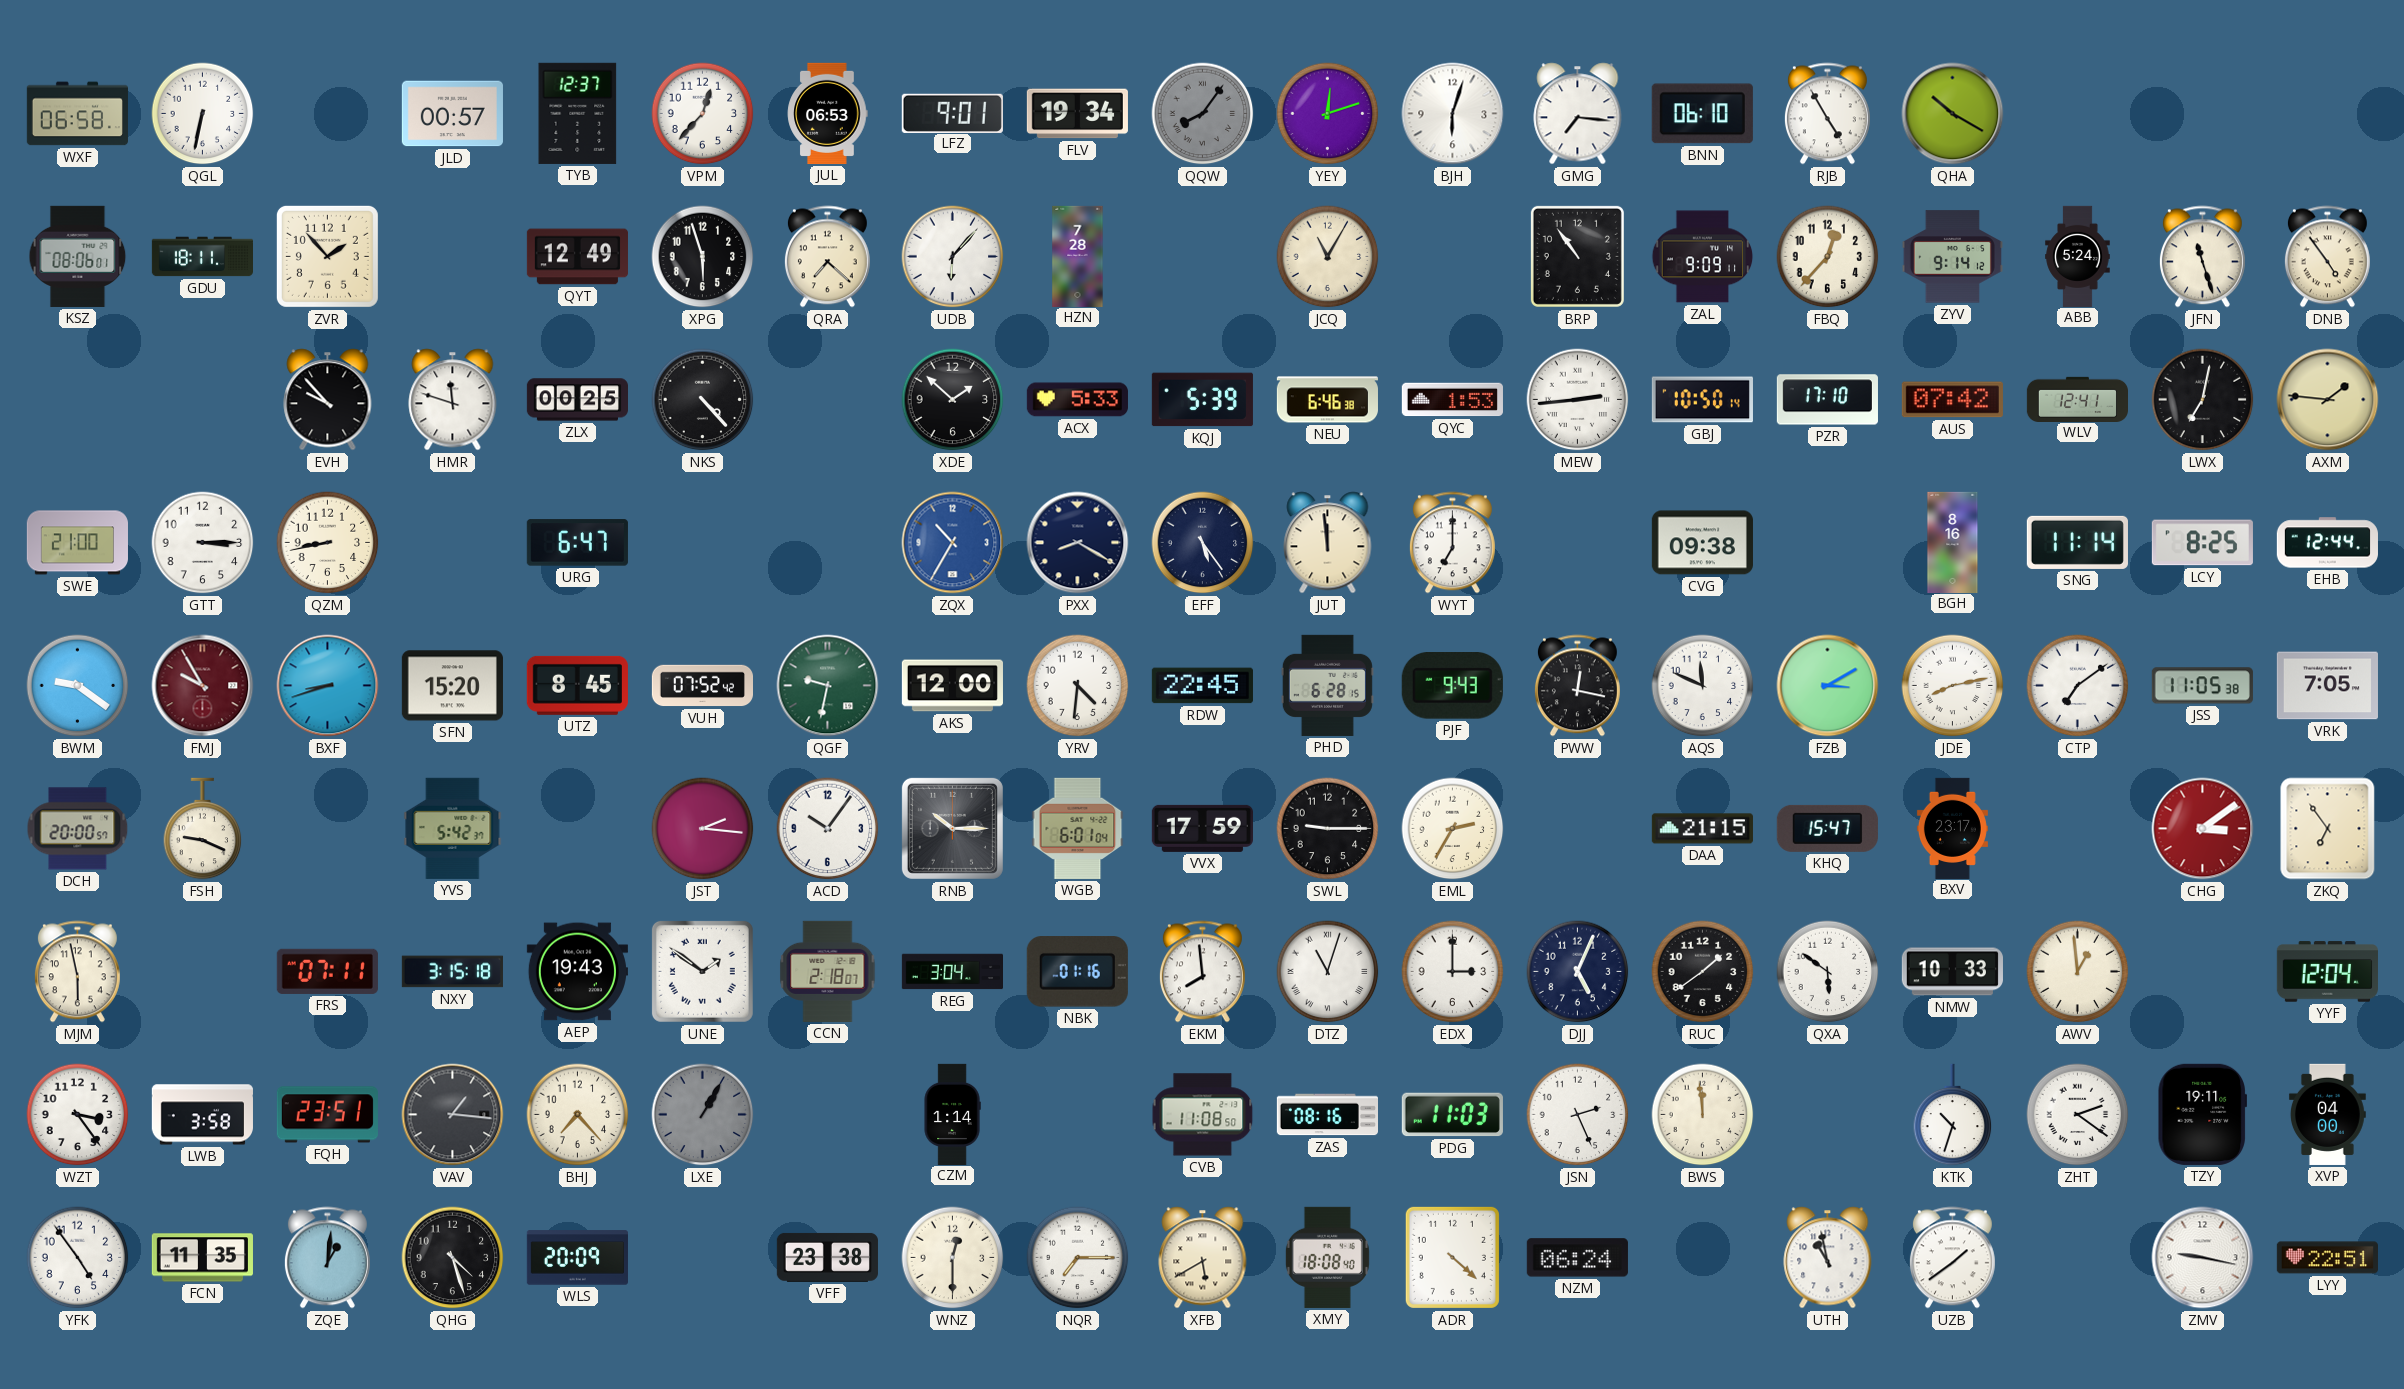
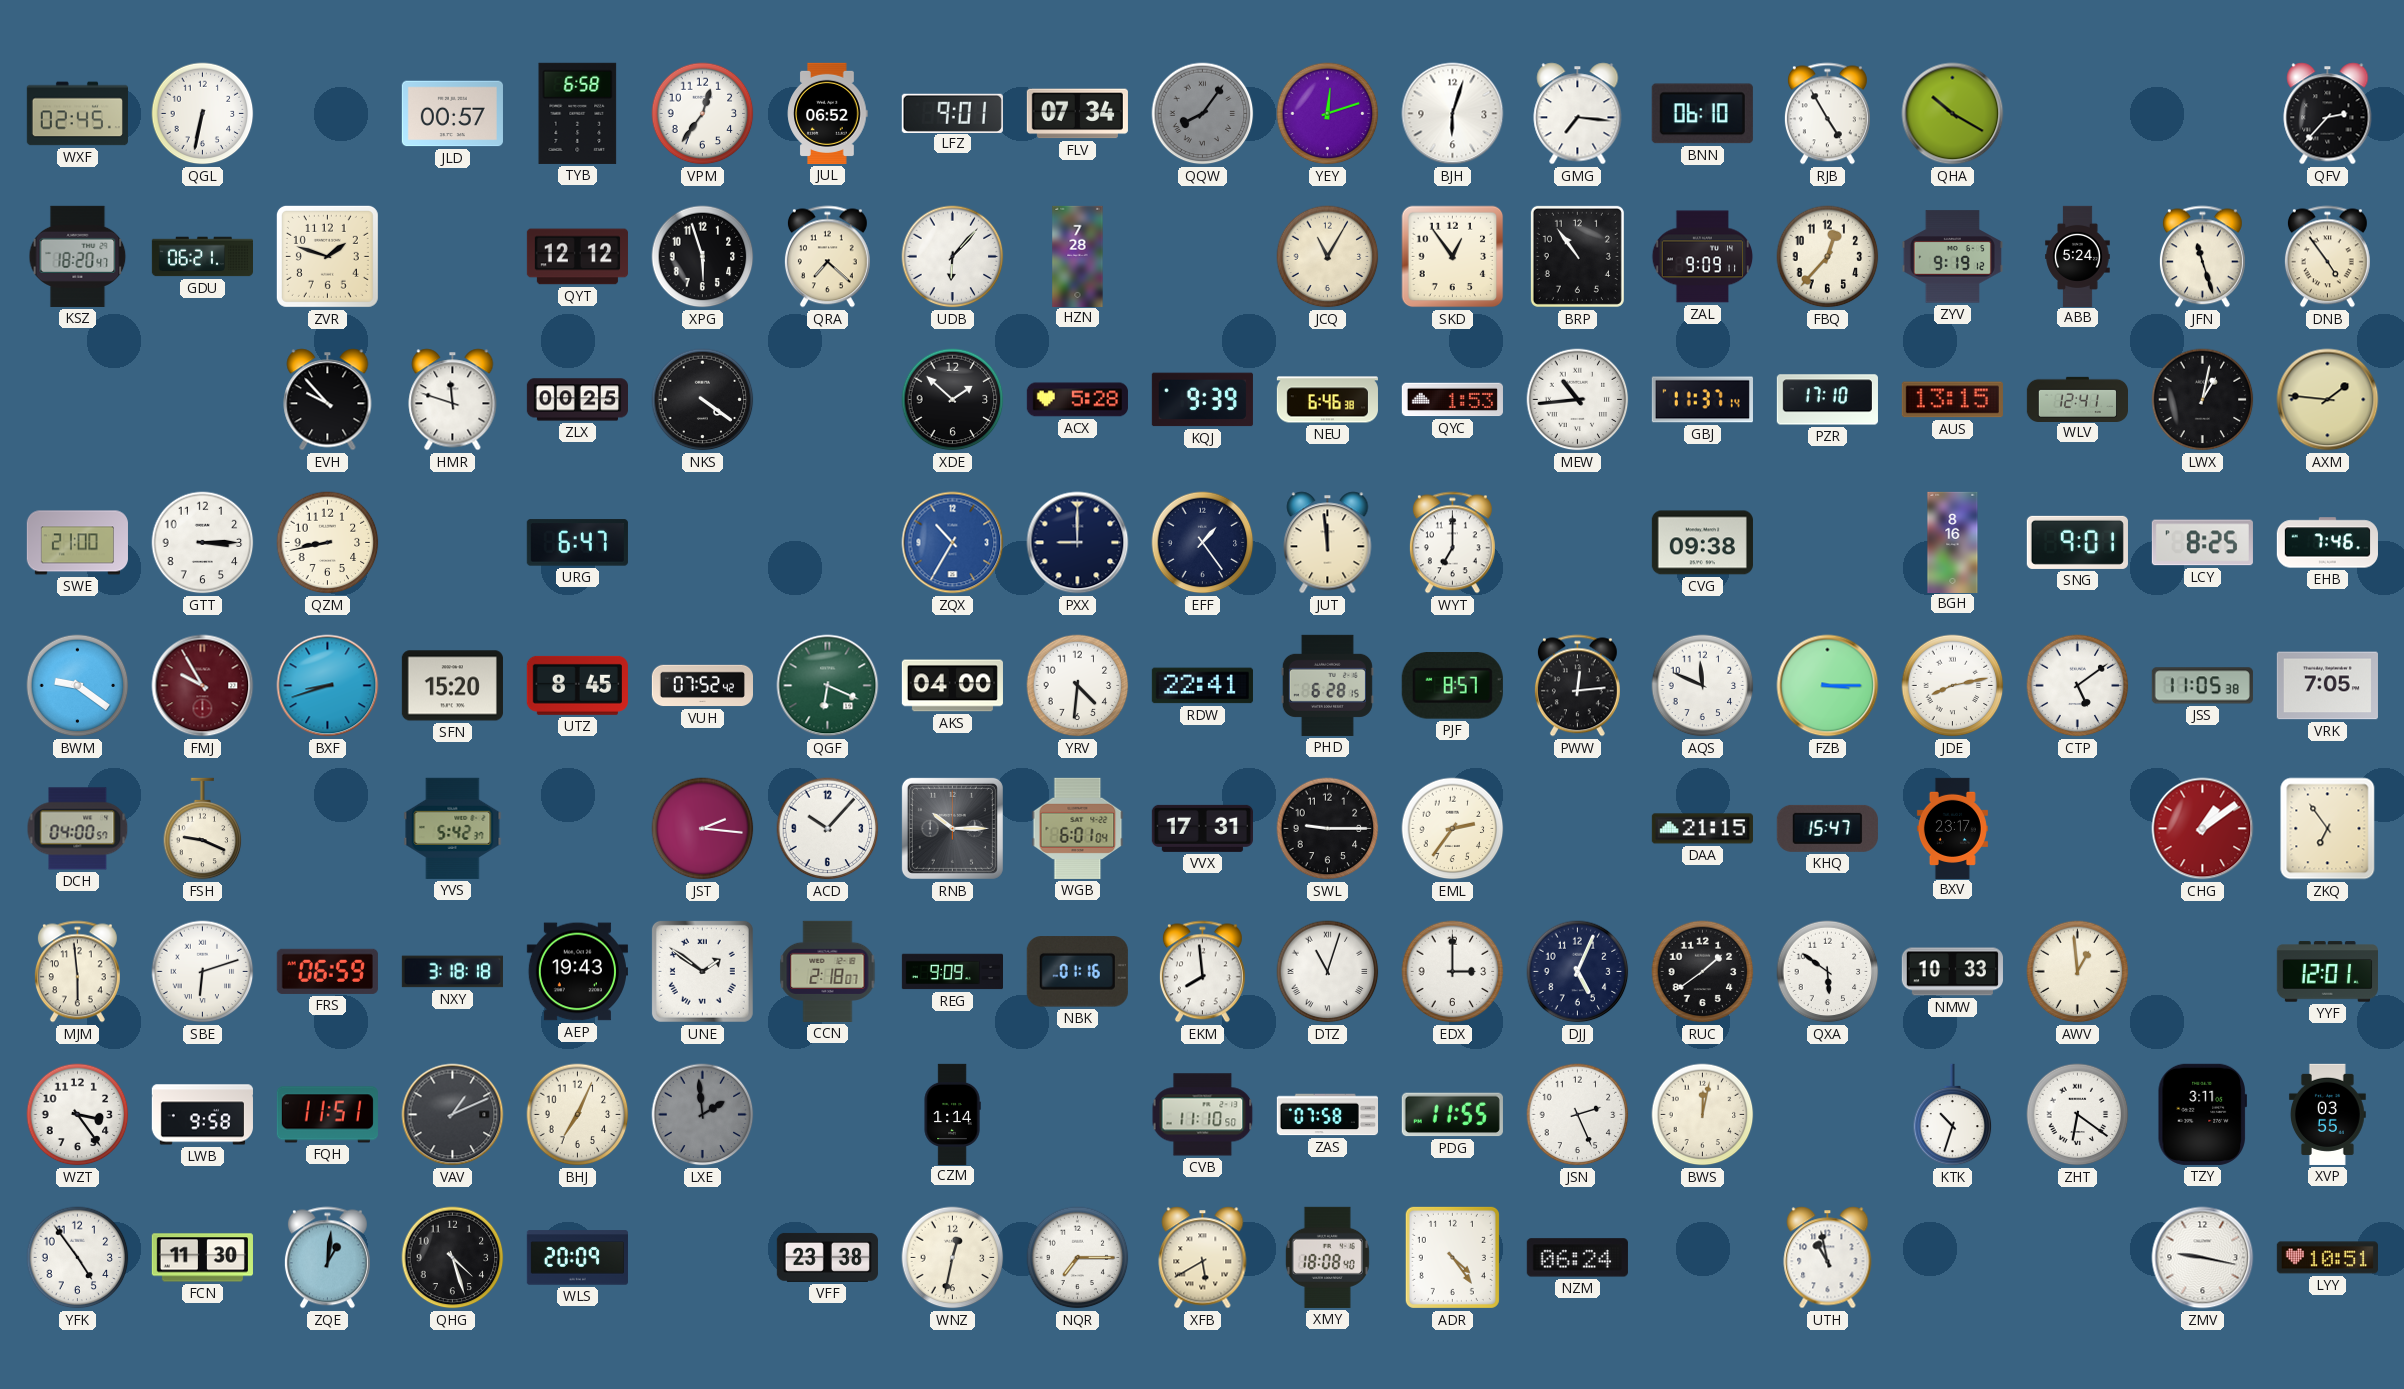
WXF: 06:58 -> 02:45
TYB: 12:37 -> 6:58
VPM: 12:37 -> 12:36
JUL: 06:53 -> 06:52
FLV: 19:34 -> 07:34
QFV: none -> 2:37
KSZ: 08:06 -> 18:20
GDU: 18:11 -> 06:21
ZVR: 1:53 -> 1:48
QYT: 12:49 -> 12:12
SKD: none -> 12:54
ZYV: 9:14 -> 9:19
NKS: 4:23 -> 4:21
ACX: 5:33 -> 5:28
KQJ: 5:39 -> 9:39
MEW: 2:44 -> 10:44
GBJ: 10:50 -> 11:37
AUS: 07:42 -> 13:15
LWX: 7:02 -> 1:02
PXX: 8:20 -> 9:00
EFF: 5:24 -> 1:24
SNG: 11:14 -> 9:01
EHB: 12:44 -> 7:46
QGF: 9:32 -> 6:19
AKS: 12:00 -> 04:00
RDW: 22:45 -> 22:41
PJF: 9:43 -> 8:57
PWW: 12:17 -> 12:14
FZB: 3:10 -> 3:15
CTP: 7:09 -> 5:09
DCH: 20:00 -> 04:00
ACD: 10:06 -> 10:07
VVX: 17:59 -> 17:31
EML: 2:35 -> 2:36
CHG: 3:09 -> 1:09
MJM: 5:58 -> 5:59
SBE: none -> 6:12
FRS: 07:11 -> 06:59
NXY: 3:15 -> 3:18
REG: 3:04 -> 9:09
YYF: 12:04 -> 12:01
LWB: 3:58 -> 9:58
FQH: 23:51 -> 11:51
VAV: 1:16 -> 1:11
BHJ: 7:23 -> 7:04
LXE: 1:05 -> 1:59
CVB: 11:08 -> 11:10
ZAS: 08:16 -> 07:58
PDG: 11:03 -> 11:55
BWS: 11:59 -> 12:02
ZHT: 2:21 -> 6:21
TZY: 19:11 -> 3:11
XVP: 04:00 -> 03:55
FCN: 11:35 -> 11:30
WNZ: 12:30 -> 12:32
ADR: 4:22 -> 4:24
UZB: 1:39 -> none
LYY: 22:51 -> 10:51
